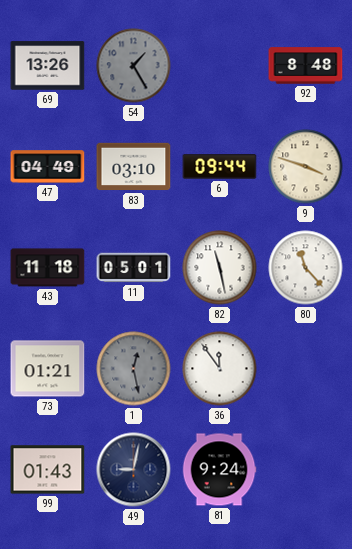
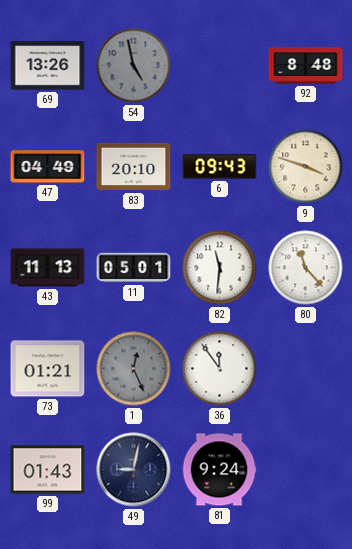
54: 1:25 -> 4:58
83: 03:10 -> 20:10
6: 09:44 -> 09:43
43: 11:18 -> 11:13
82: 11:28 -> 11:31
1: 12:28 -> 12:26
